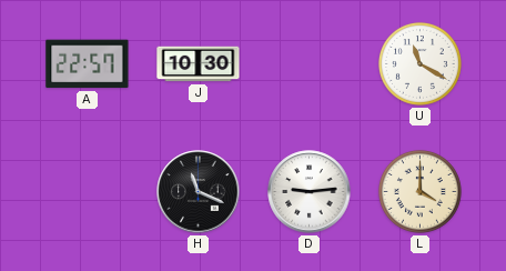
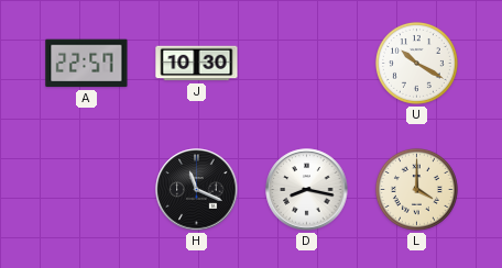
U: 11:20 -> 10:20
D: 9:14 -> 8:17
